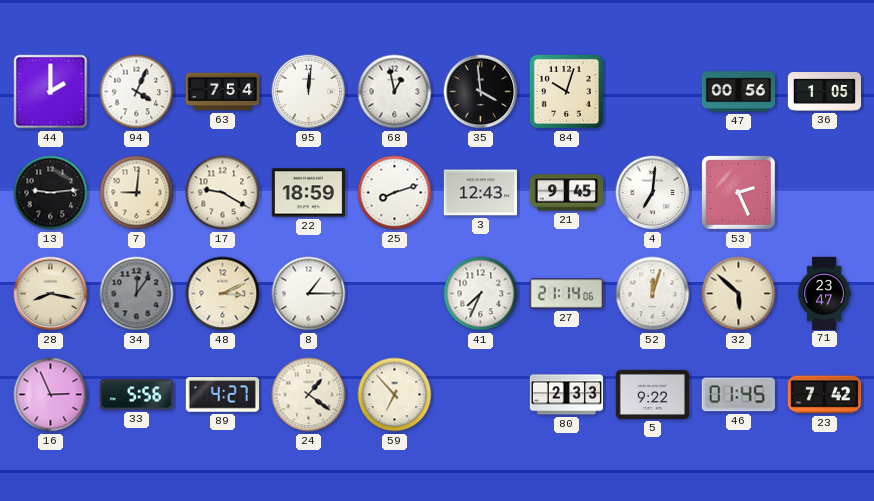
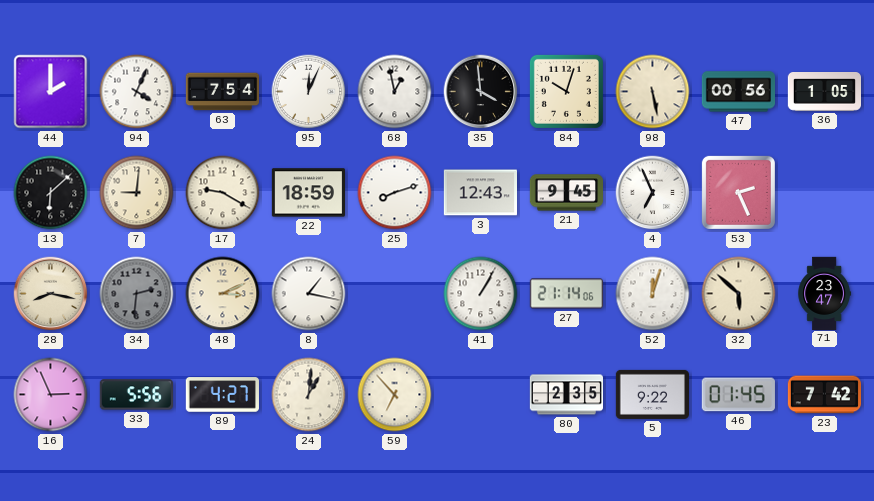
95: 12:01 -> 12:04
98: none -> 5:28
13: 9:14 -> 6:08
4: 7:01 -> 6:56
34: 12:06 -> 2:31
8: 1:15 -> 1:17
41: 7:34 -> 1:05
24: 1:21 -> 1:01
80: 2:33 -> 2:35
